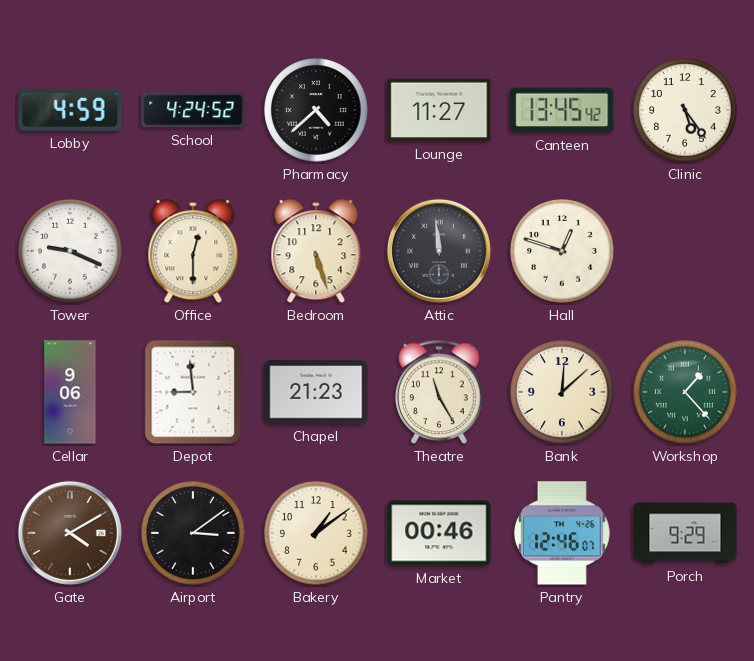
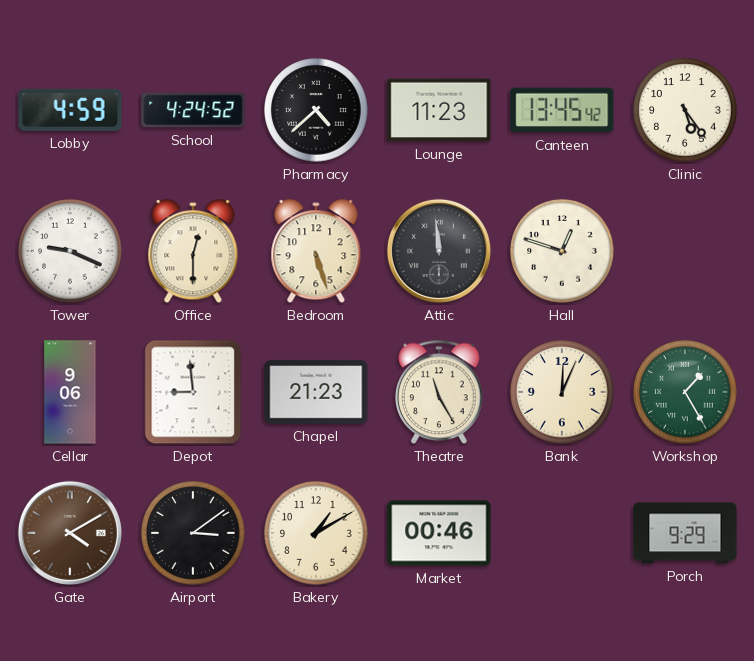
Lounge: 11:27 -> 11:23
Bank: 12:08 -> 12:04
Workshop: 1:23 -> 1:25
Bakery: 1:09 -> 1:10
Pantry: 12:46 -> none
